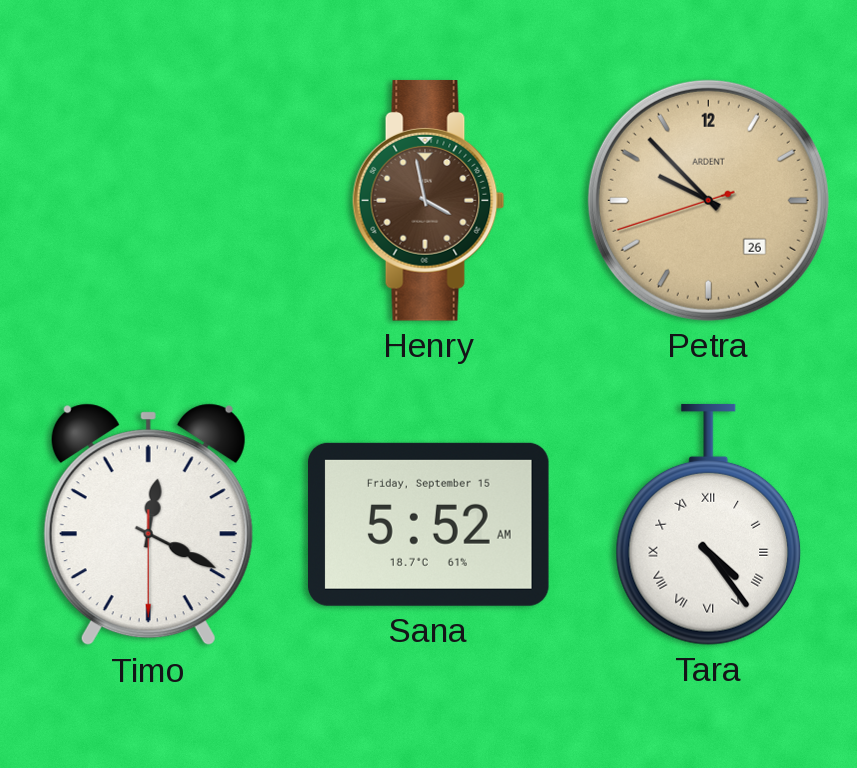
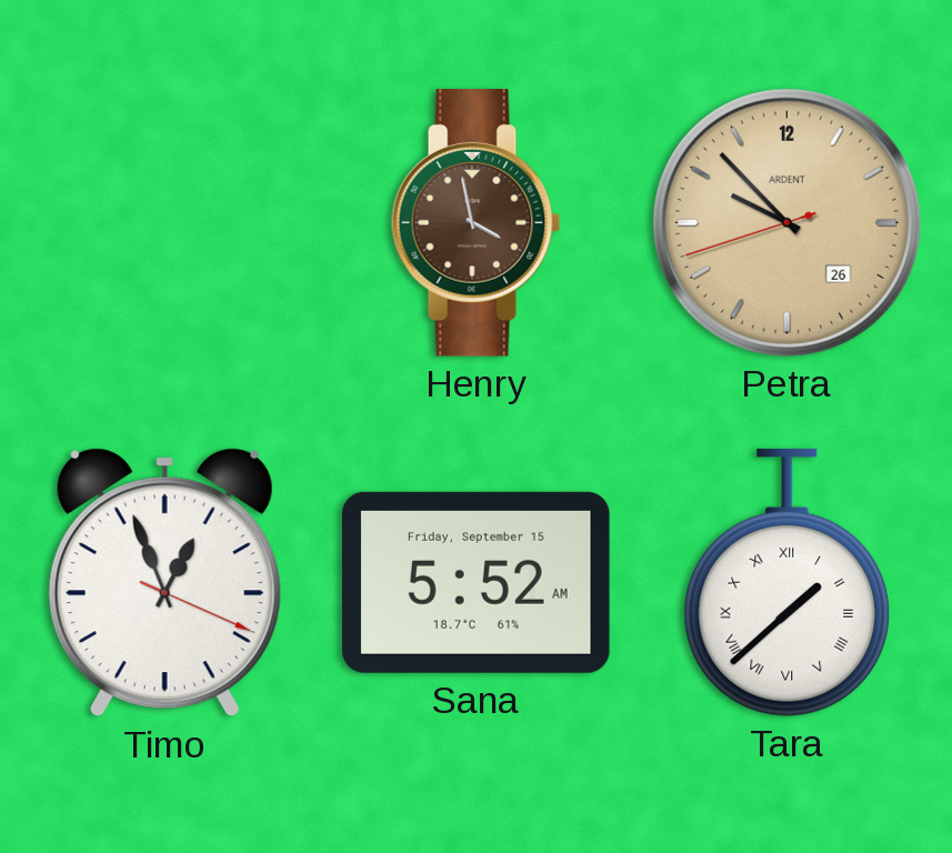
Timo: 12:19 -> 12:56
Tara: 4:24 -> 1:38
